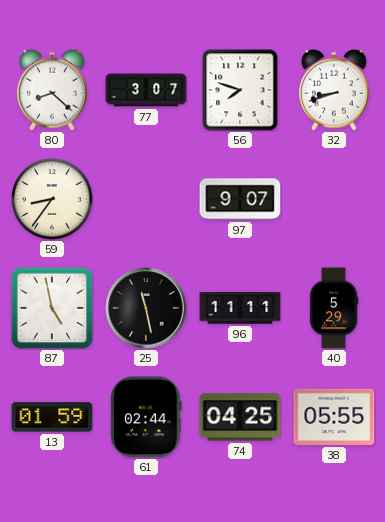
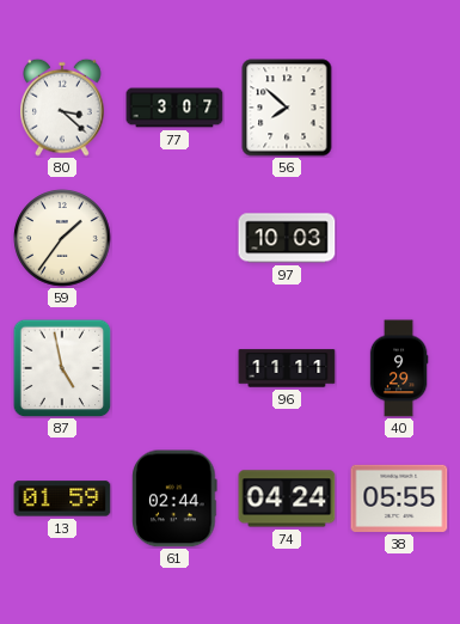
80: 8:22 -> 3:22
56: 7:48 -> 7:52
32: 8:42 -> none
59: 8:36 -> 1:36
97: 9:07 -> 10:03
25: 11:28 -> none
40: 5:29 -> 9:29
74: 04:25 -> 04:24
